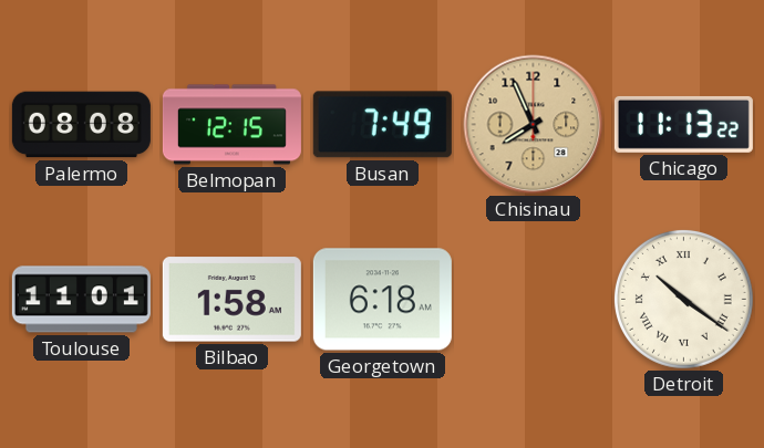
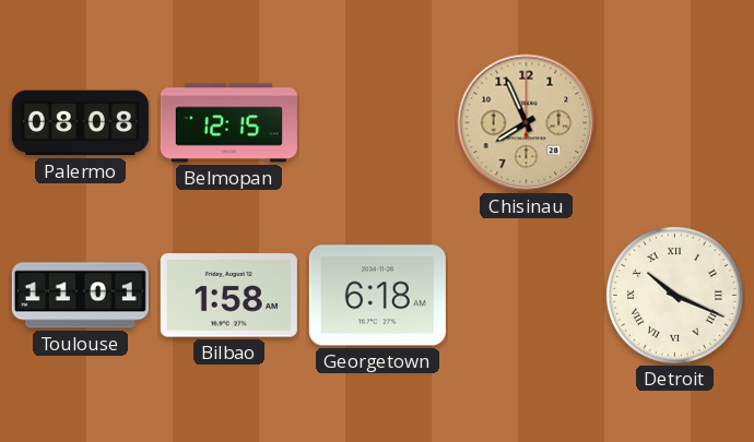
Busan: 7:49 -> none
Chicago: 11:13 -> none
Detroit: 10:21 -> 10:19
